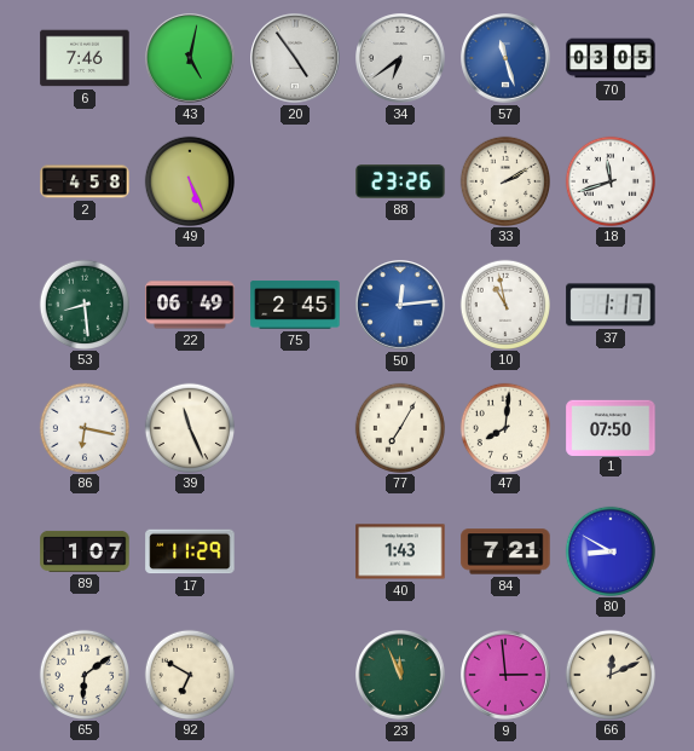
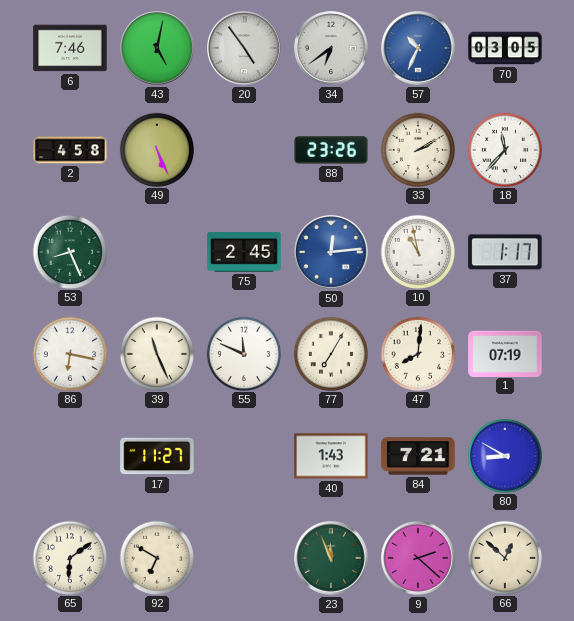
57: 11:27 -> 10:34
18: 11:42 -> 11:37
53: 8:29 -> 8:26
22: 06:49 -> none
55: none -> 11:49
1: 07:50 -> 07:19
89: 1:07 -> none
17: 11:29 -> 11:27
9: 2:59 -> 2:22
66: 12:11 -> 12:52
